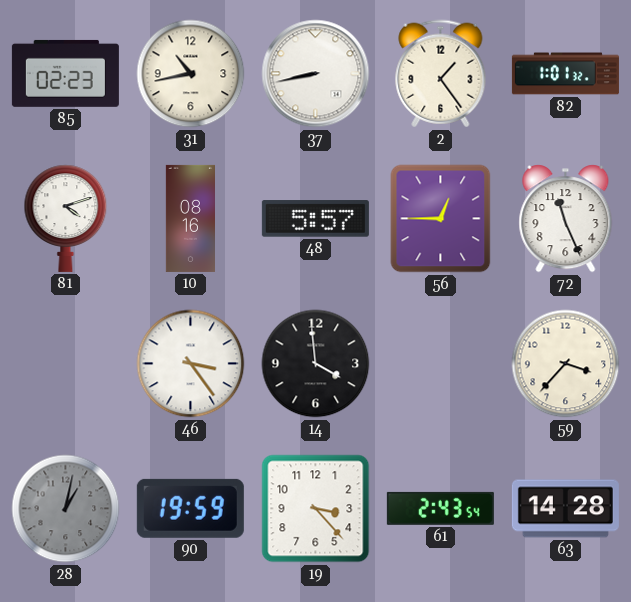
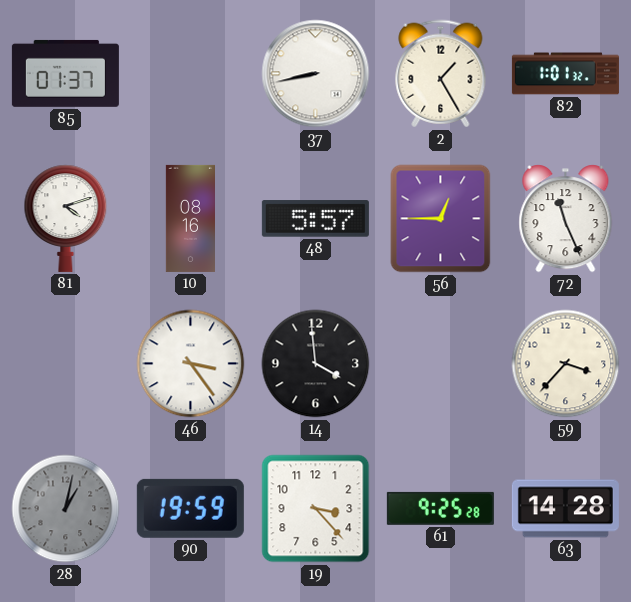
85: 02:23 -> 01:37
31: 10:43 -> none
2: 1:24 -> 1:25
61: 2:43 -> 9:25
